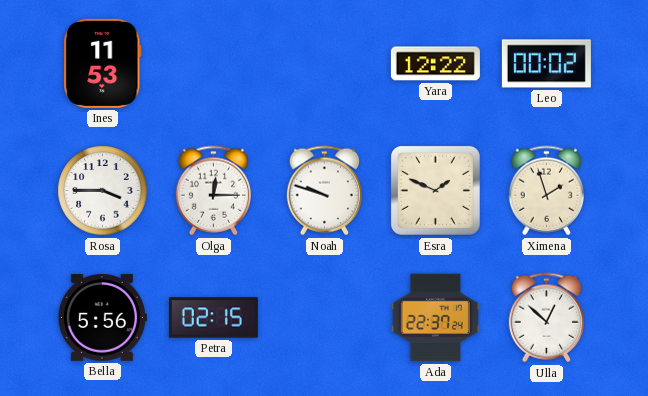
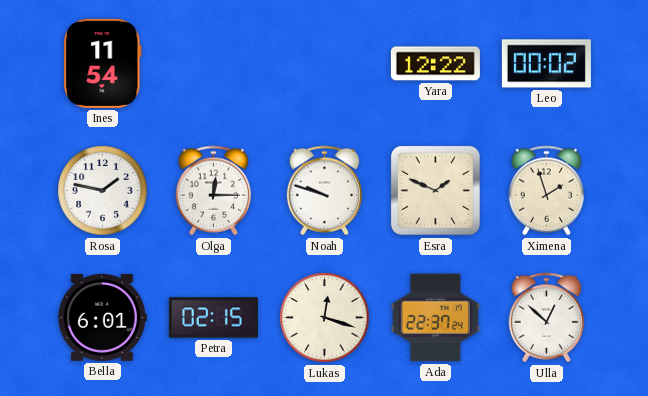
Ines: 11:53 -> 11:54
Rosa: 3:45 -> 1:47
Bella: 5:56 -> 6:01
Lukas: none -> 12:18
